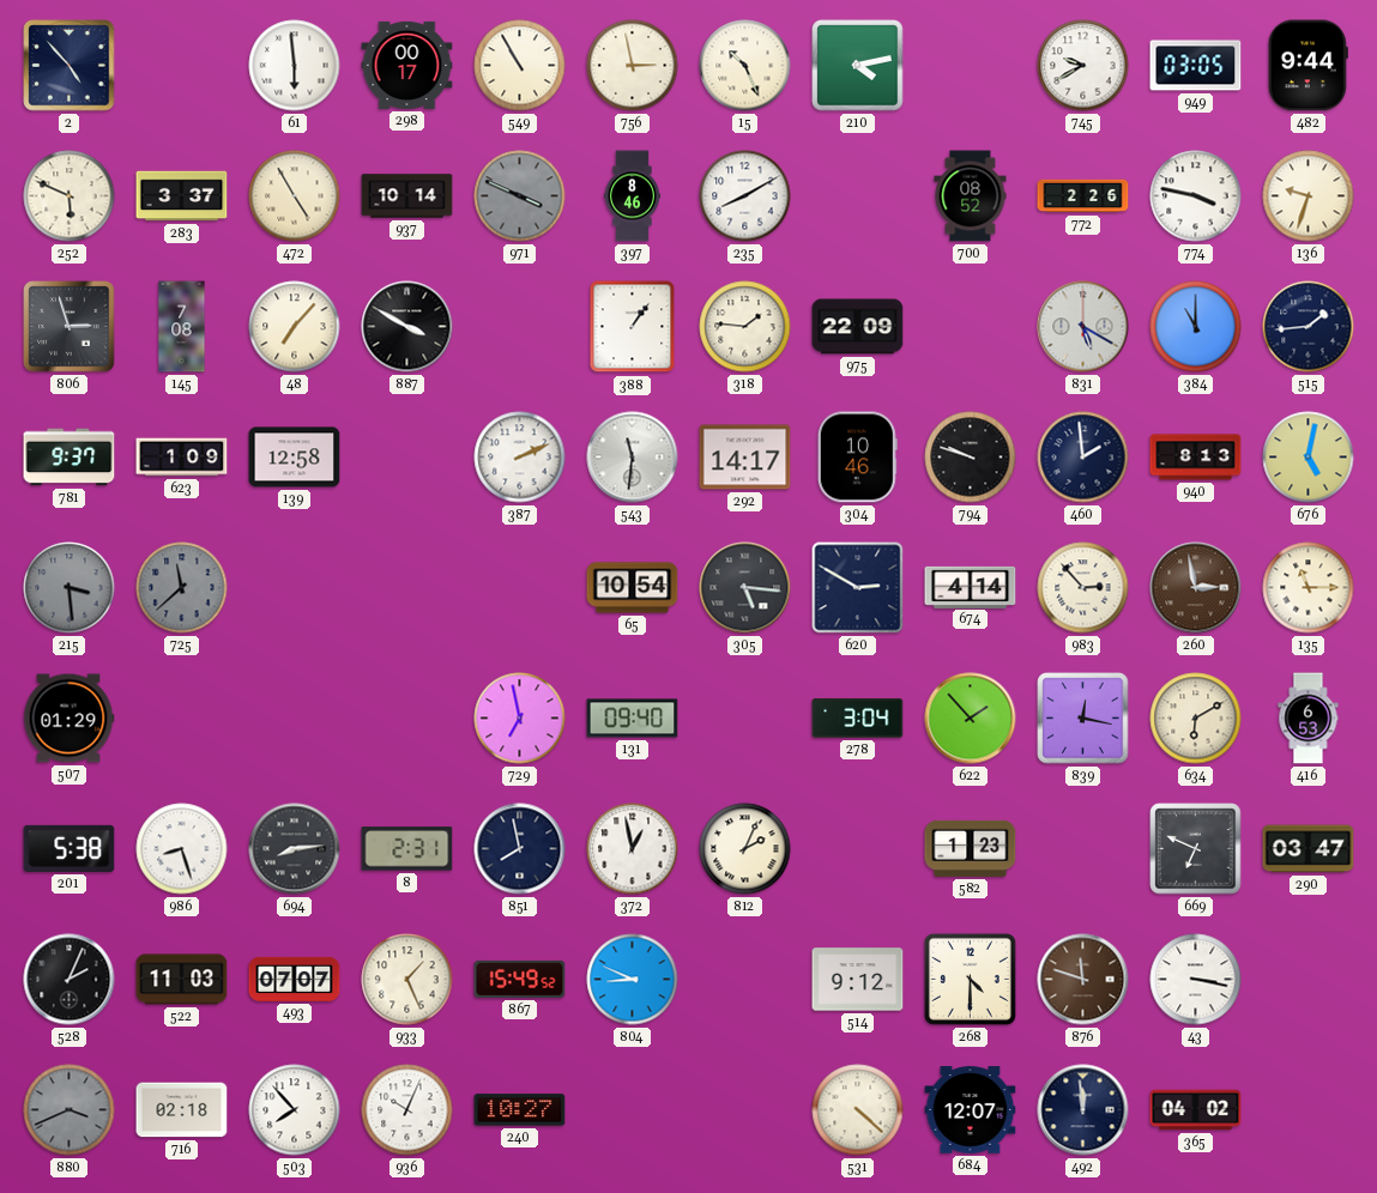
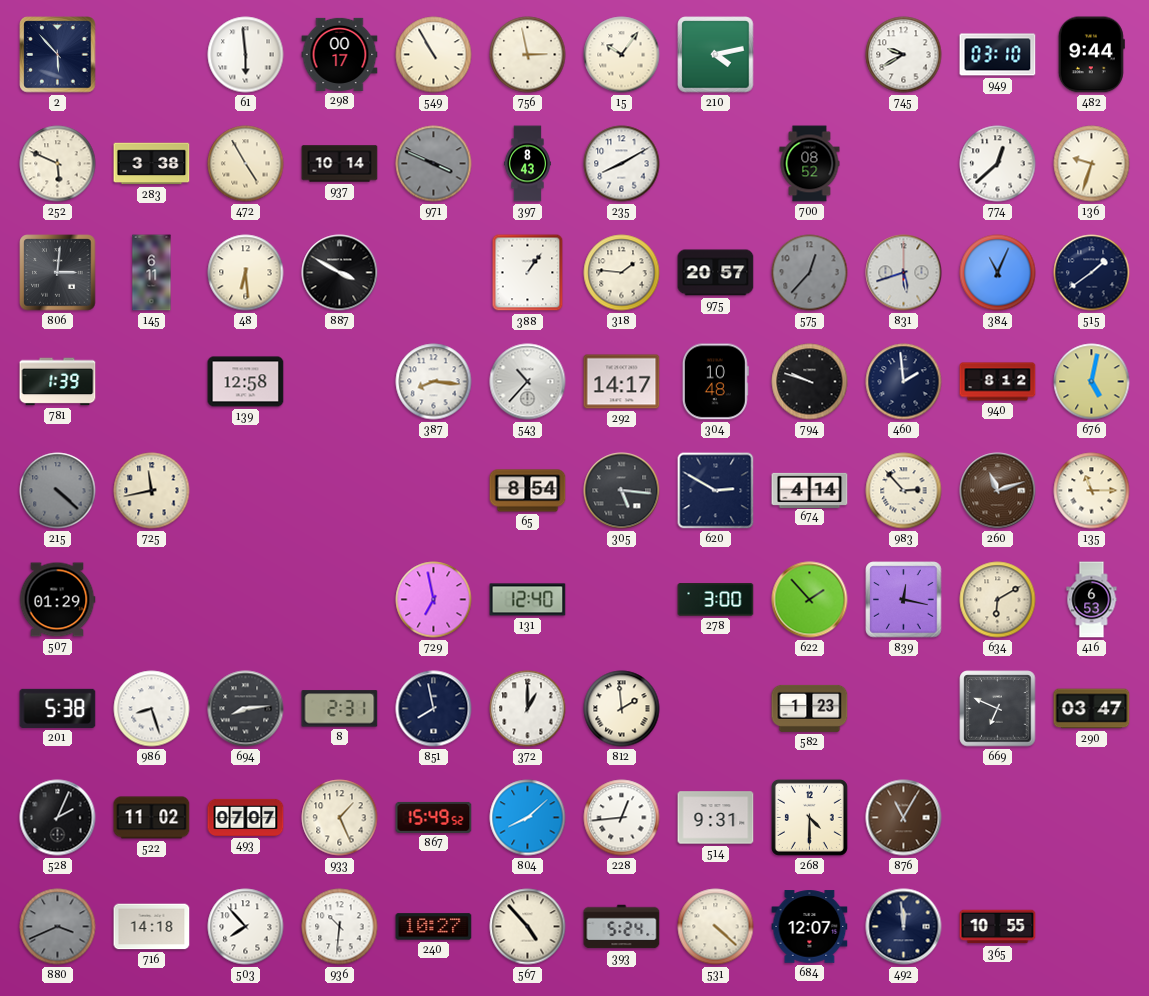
2: 4:53 -> 5:53
15: 10:26 -> 10:06
949: 03:05 -> 03:10
283: 3:37 -> 3:38
397: 8:46 -> 8:43
772: 2:26 -> none
774: 3:47 -> 12:38
806: 2:57 -> 3:01
145: 7:08 -> 6:11
48: 7:07 -> 6:29
975: 22:09 -> 20:57
575: none -> 12:37
831: 5:20 -> 5:42
384: 11:00 -> 11:04
515: 1:44 -> 1:39
781: 9:37 -> 1:39
623: 1:09 -> none
387: 2:11 -> 8:16
543: 11:31 -> 10:37
304: 10:46 -> 10:48
940: 8:13 -> 8:12
215: 3:29 -> 4:22
725: 11:38 -> 11:43
725 dial: grey -> cream
65: 10:54 -> 8:54
260: 2:58 -> 11:12
131: 09:40 -> 12:40
278: 3:04 -> 3:00
372: 12:58 -> 1:00
812: 2:04 -> 1:59
522: 11:03 -> 11:02
804: 8:49 -> 8:08
228: none -> 12:44
514: 9:12 -> 9:31
876: 11:48 -> 11:05
43: 3:17 -> none
716: 02:18 -> 14:18
936: 10:04 -> 10:31
567: none -> 4:53
393: none -> 5:24
365: 04:02 -> 10:55
